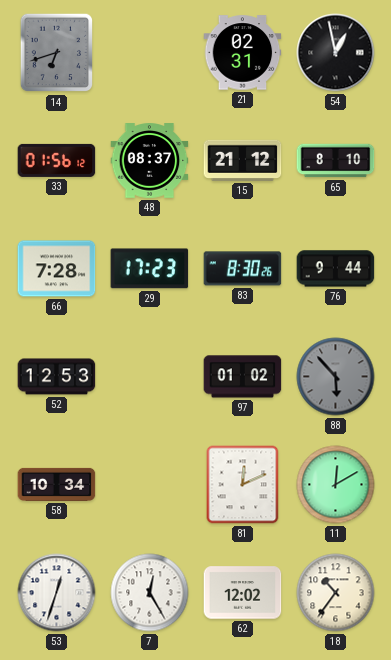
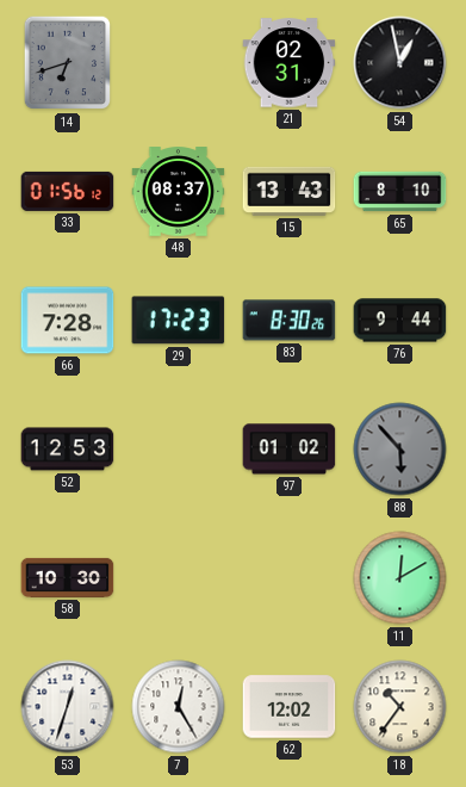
15: 21:12 -> 13:43
58: 10:34 -> 10:30
81: 12:11 -> none
